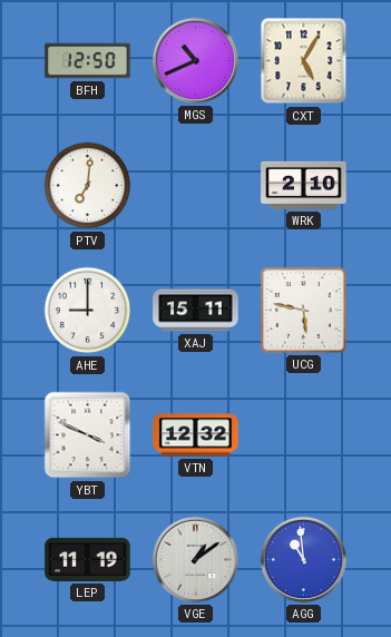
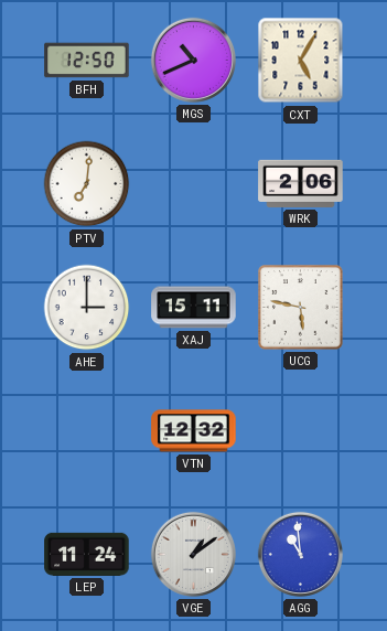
WRK: 2:10 -> 2:06
AHE: 9:00 -> 3:00
YBT: 3:49 -> none
LEP: 11:19 -> 11:24
